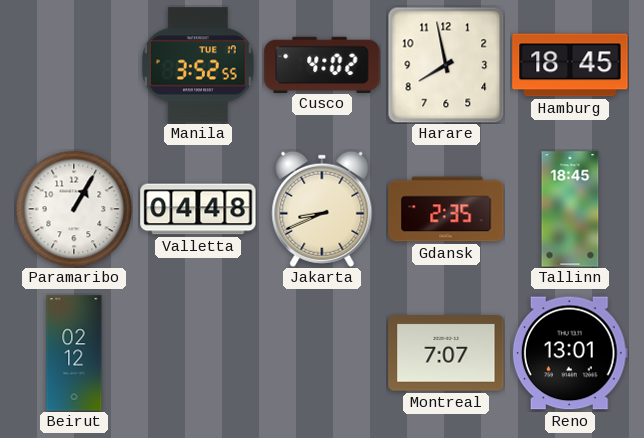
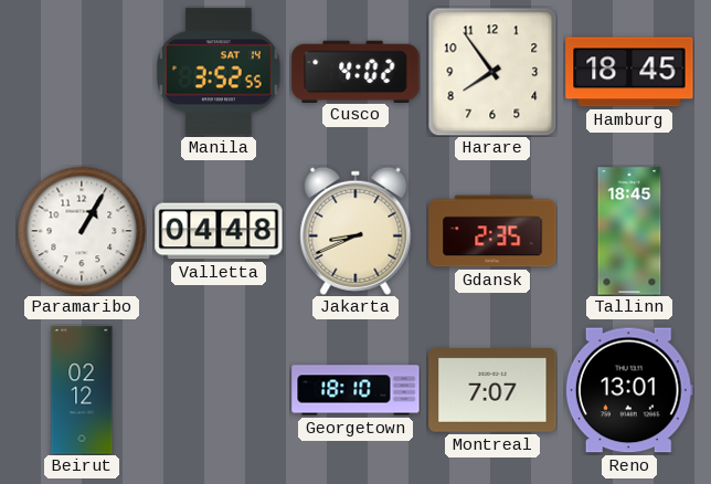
Manila date: TUE 17 -> SAT 14
Harare: 7:58 -> 7:54
Georgetown: none -> 18:10
